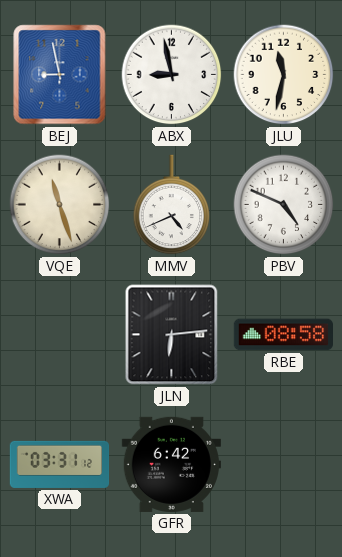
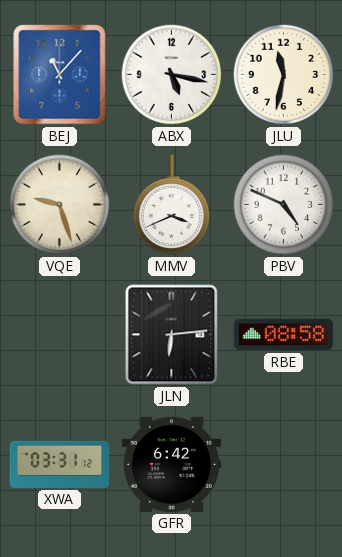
BEJ: 8:58 -> 11:07
ABX: 8:58 -> 5:17
VQE: 11:27 -> 9:27
MMV: 4:41 -> 3:41
